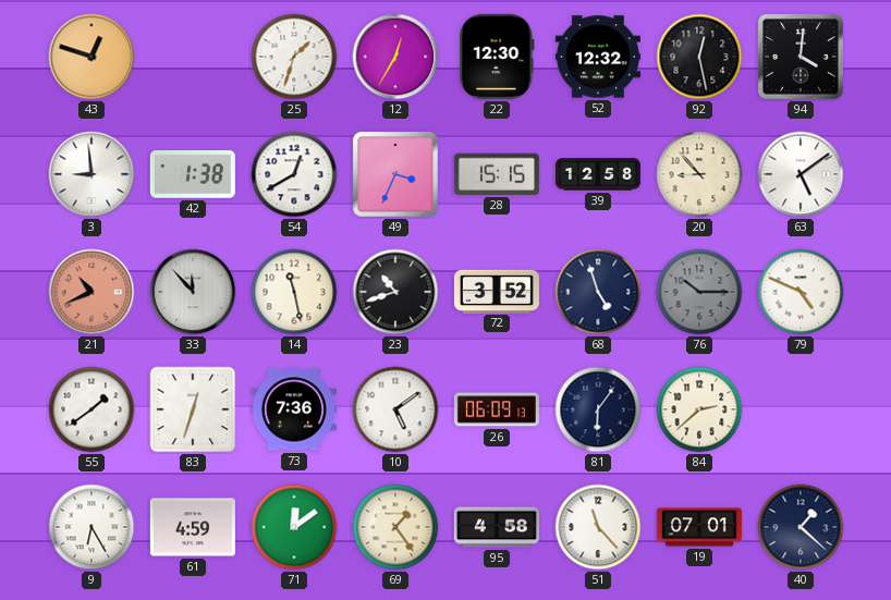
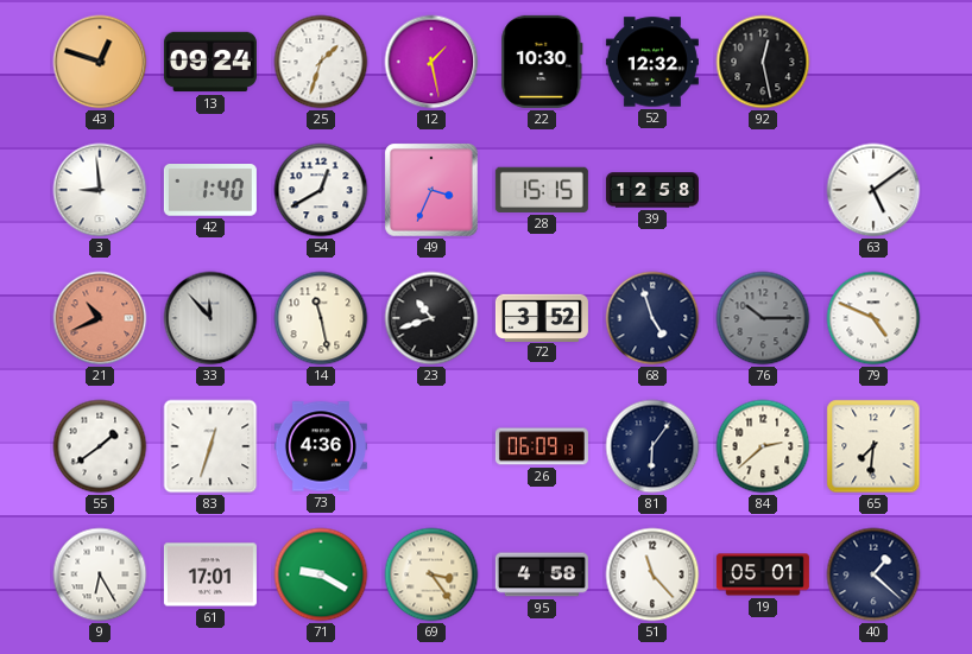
13: none -> 09:24
12: 12:35 -> 1:28
22: 12:30 -> 10:30
94: 4:01 -> none
42: 1:38 -> 1:40
20: 8:53 -> none
73: 7:36 -> 4:36
10: 5:09 -> none
65: none -> 7:31
61: 4:59 -> 17:01
71: 12:09 -> 9:20
69: 1:24 -> 3:24
19: 07:01 -> 05:01
